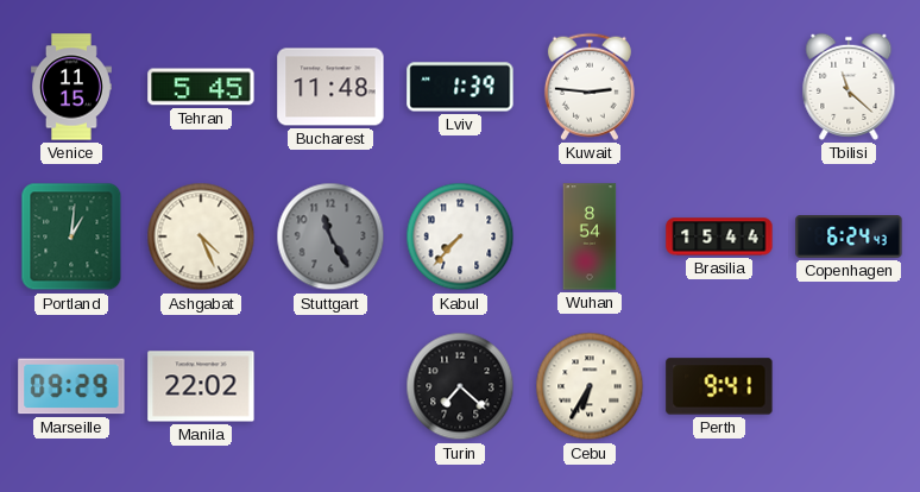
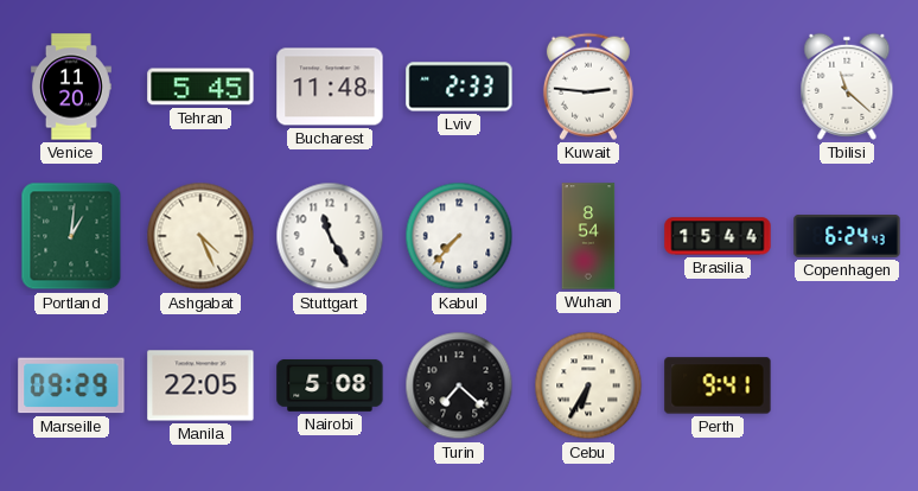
Venice: 11:15 -> 11:20
Lviv: 1:39 -> 2:33
Stuttgart dial: grey -> white
Manila: 22:02 -> 22:05
Nairobi: none -> 5:08
